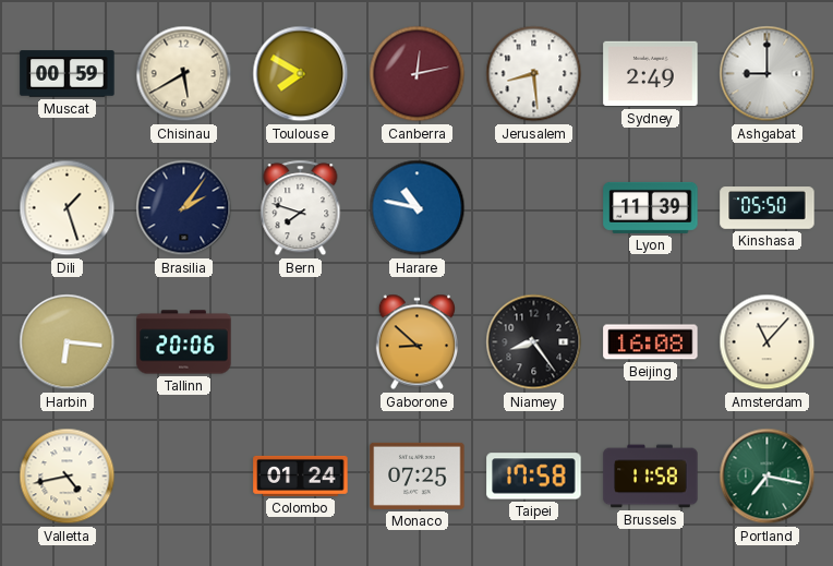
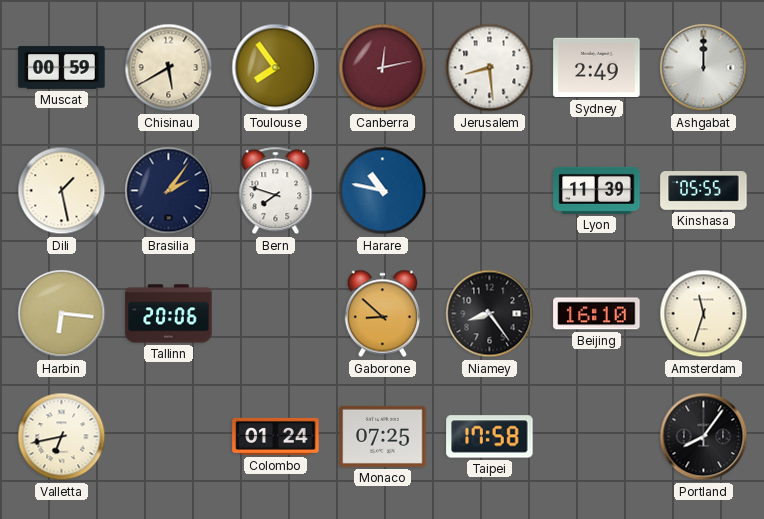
Toulouse: 7:50 -> 7:54
Ashgabat: 9:00 -> 12:00
Dili: 1:27 -> 1:28
Kinshasa: 05:50 -> 05:55
Beijing: 16:08 -> 16:10
Amsterdam: 11:07 -> 11:33
Valletta: 4:43 -> 6:43
Brussels: 11:58 -> none
Portland: 7:17 -> 8:06
Portland dial: green -> black
